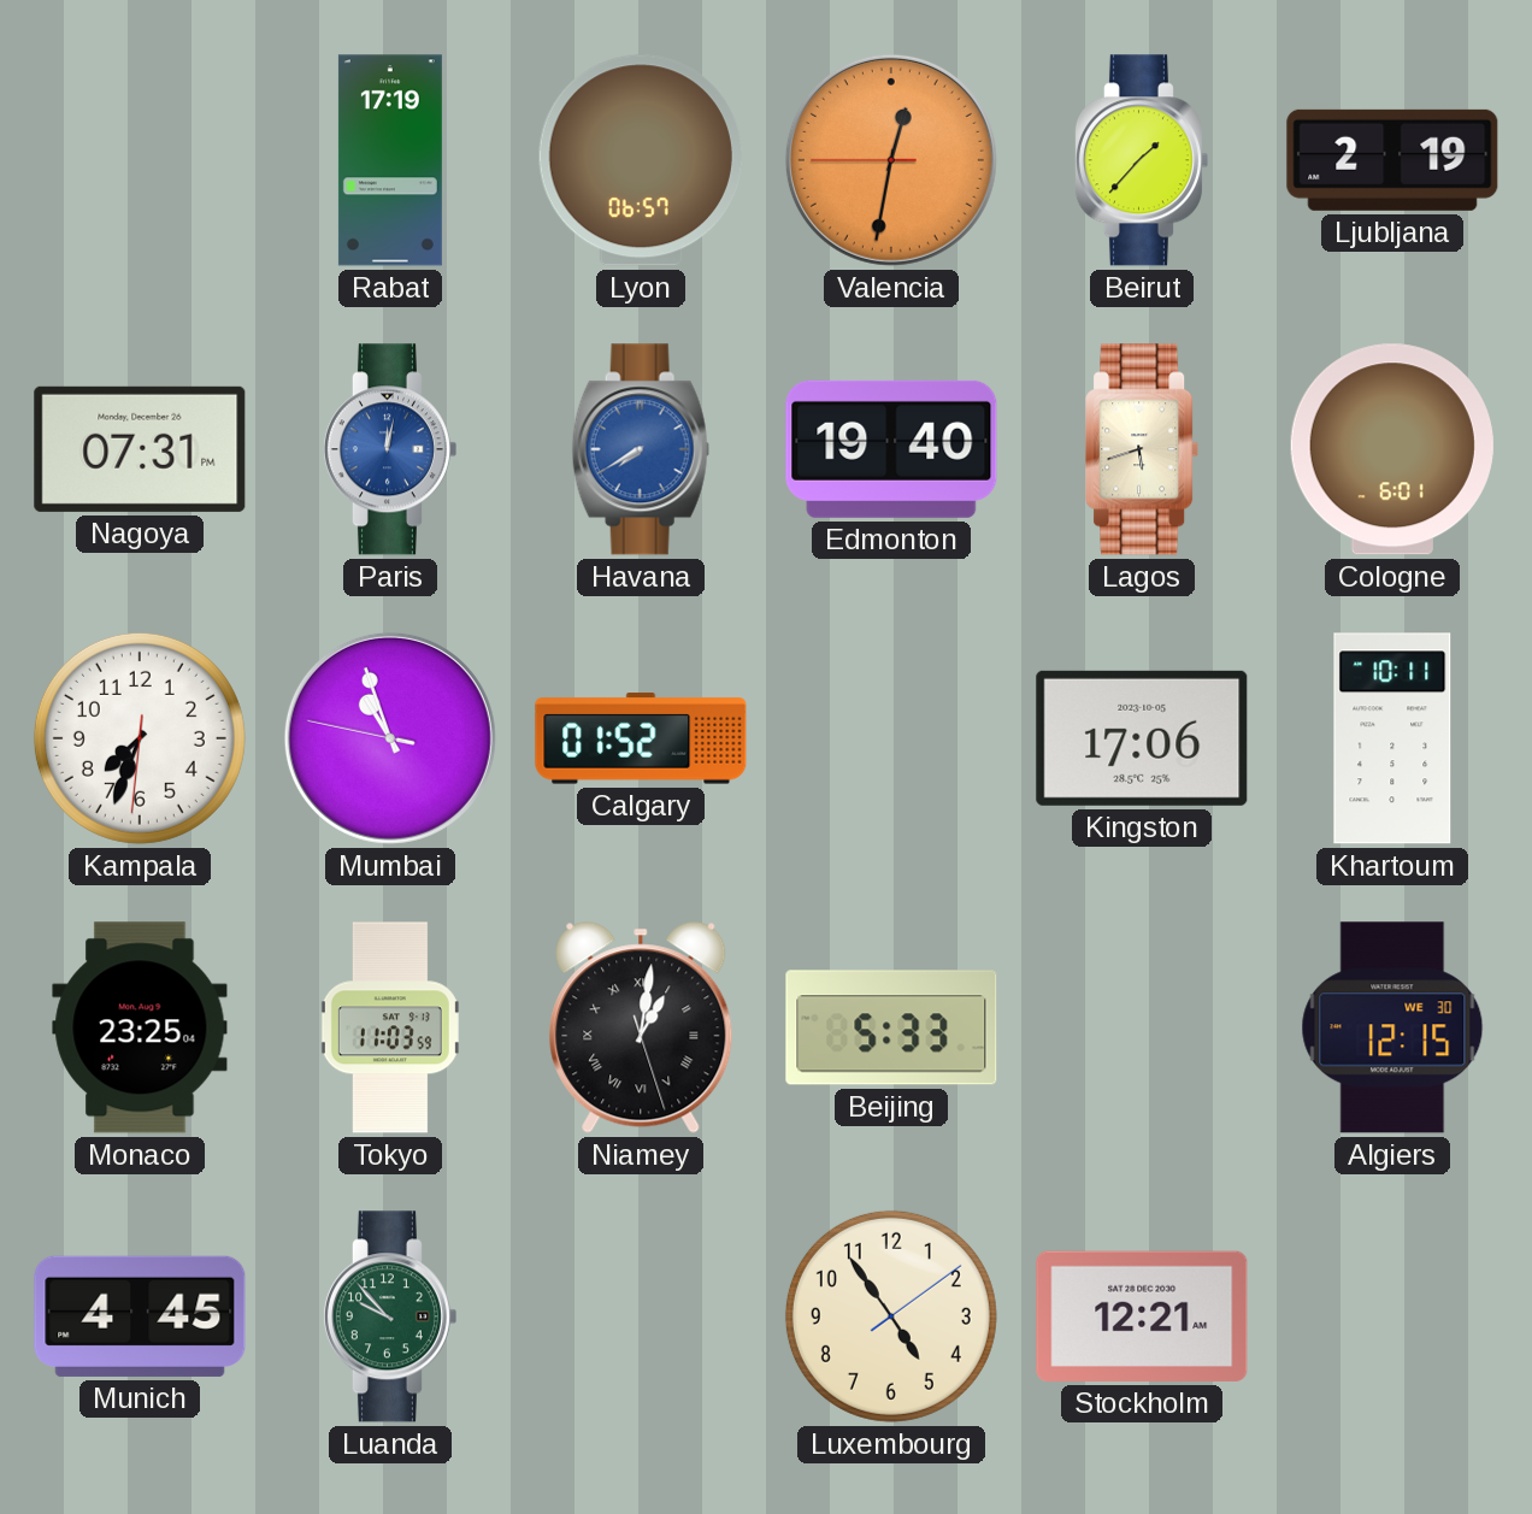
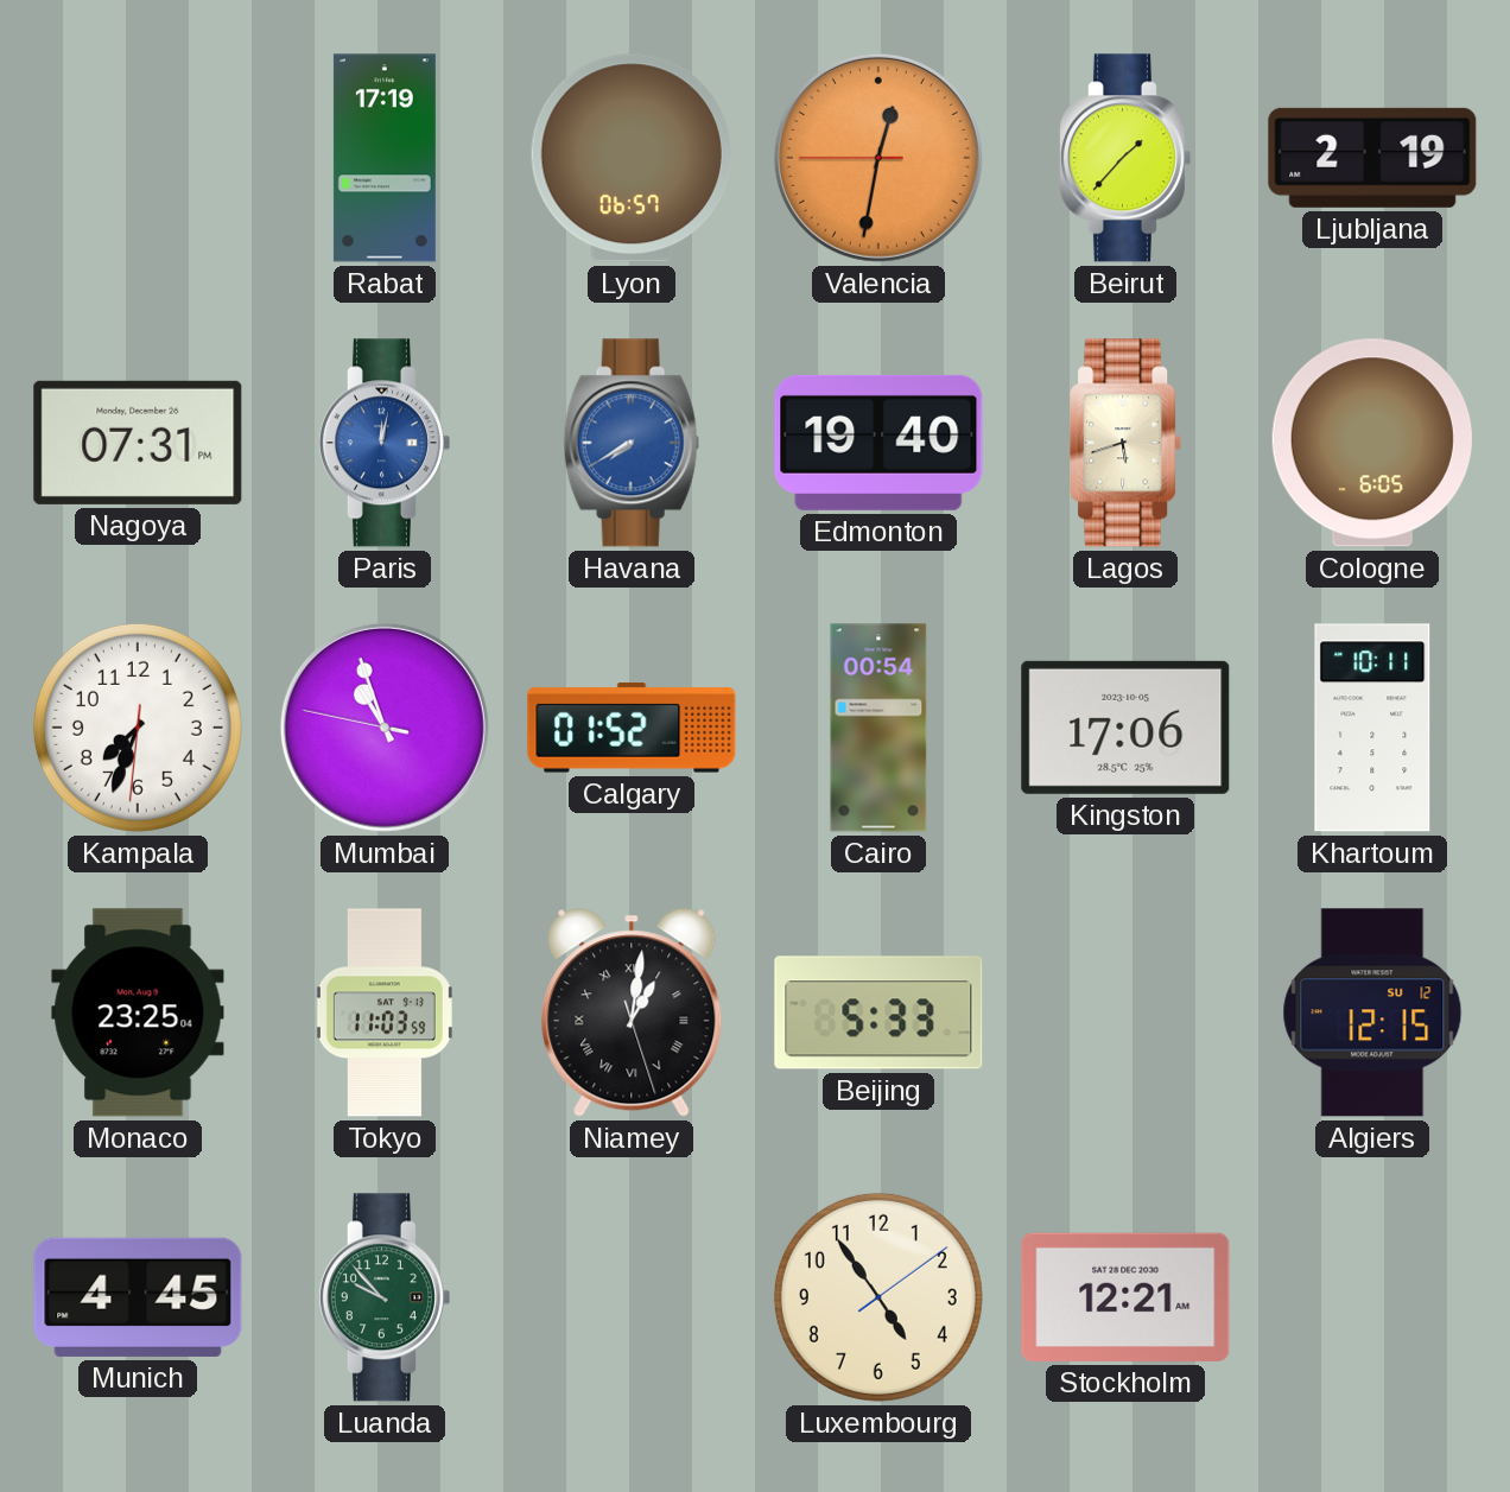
Cologne: 6:01 -> 6:05
Cairo: none -> 00:54
Algiers date: WE 30 -> SU 12
